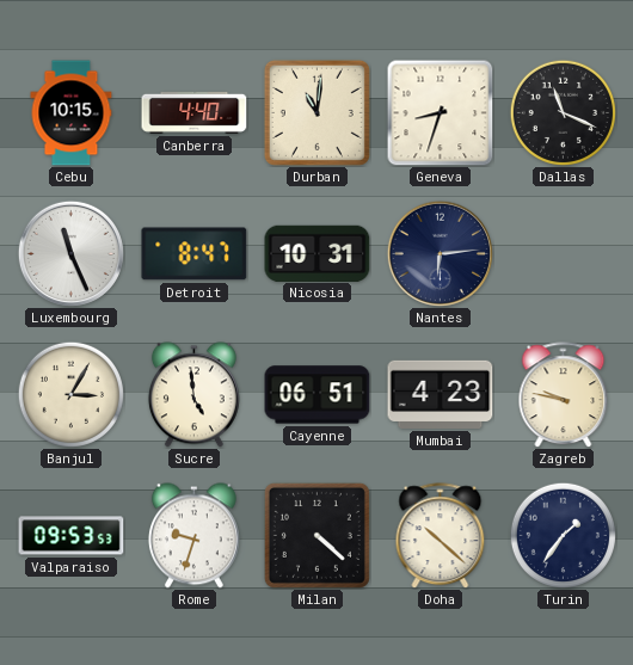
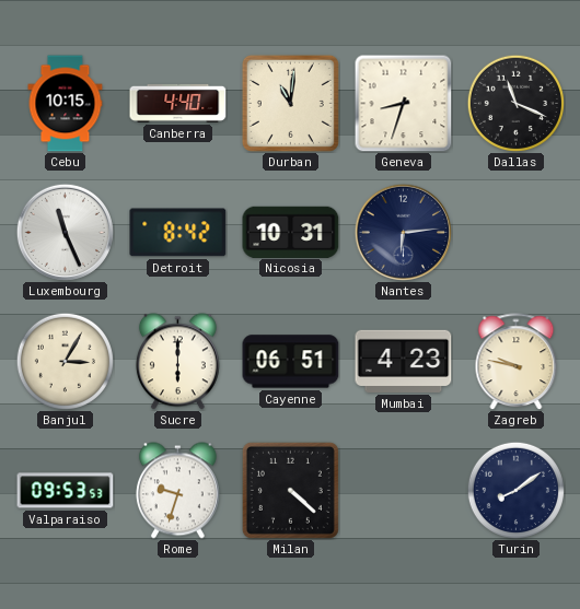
Detroit: 8:47 -> 8:42
Sucre: 4:59 -> 6:00
Doha: 10:22 -> none
Turin: 1:36 -> 8:09
